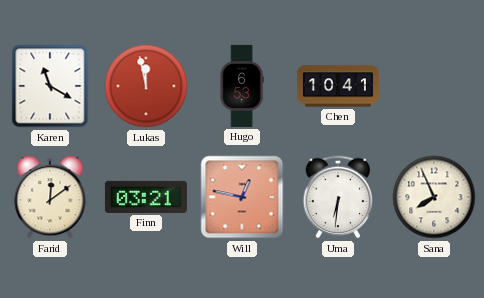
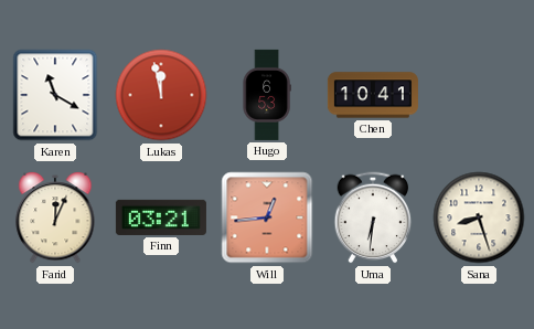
Farid: 12:09 -> 12:04
Will: 12:47 -> 12:44
Sana: 7:56 -> 8:27
